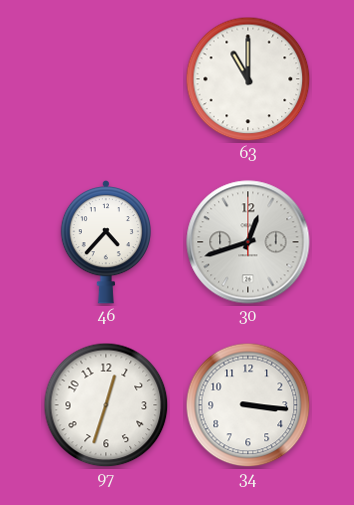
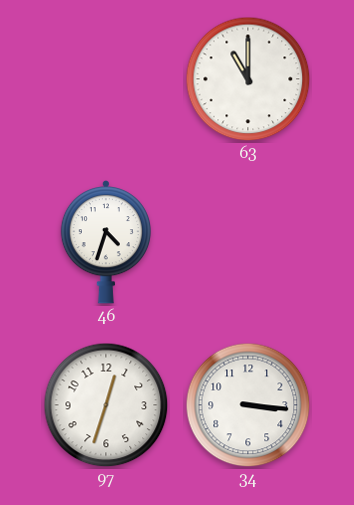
46: 4:37 -> 4:33
30: 12:42 -> none
